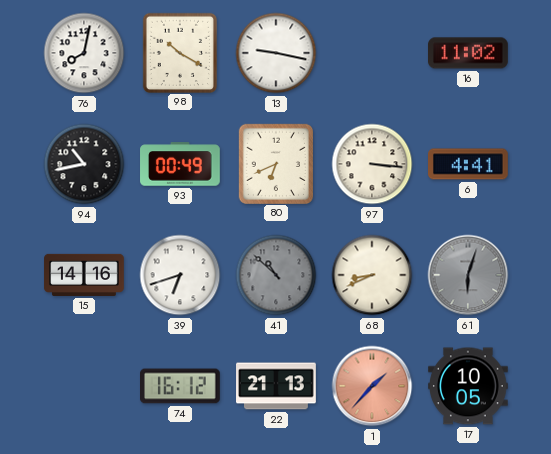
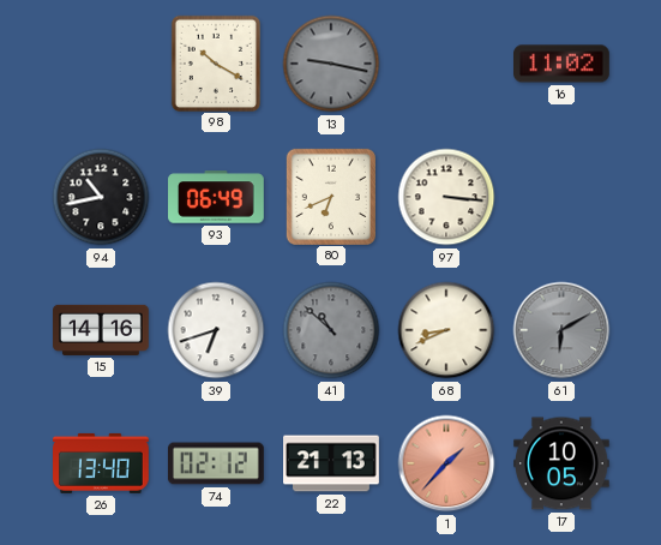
76: 8:02 -> none
13 dial: white -> grey
93: 00:49 -> 06:49
6: 4:41 -> none
61: 6:03 -> 6:10
26: none -> 13:40
74: 16:12 -> 02:12
